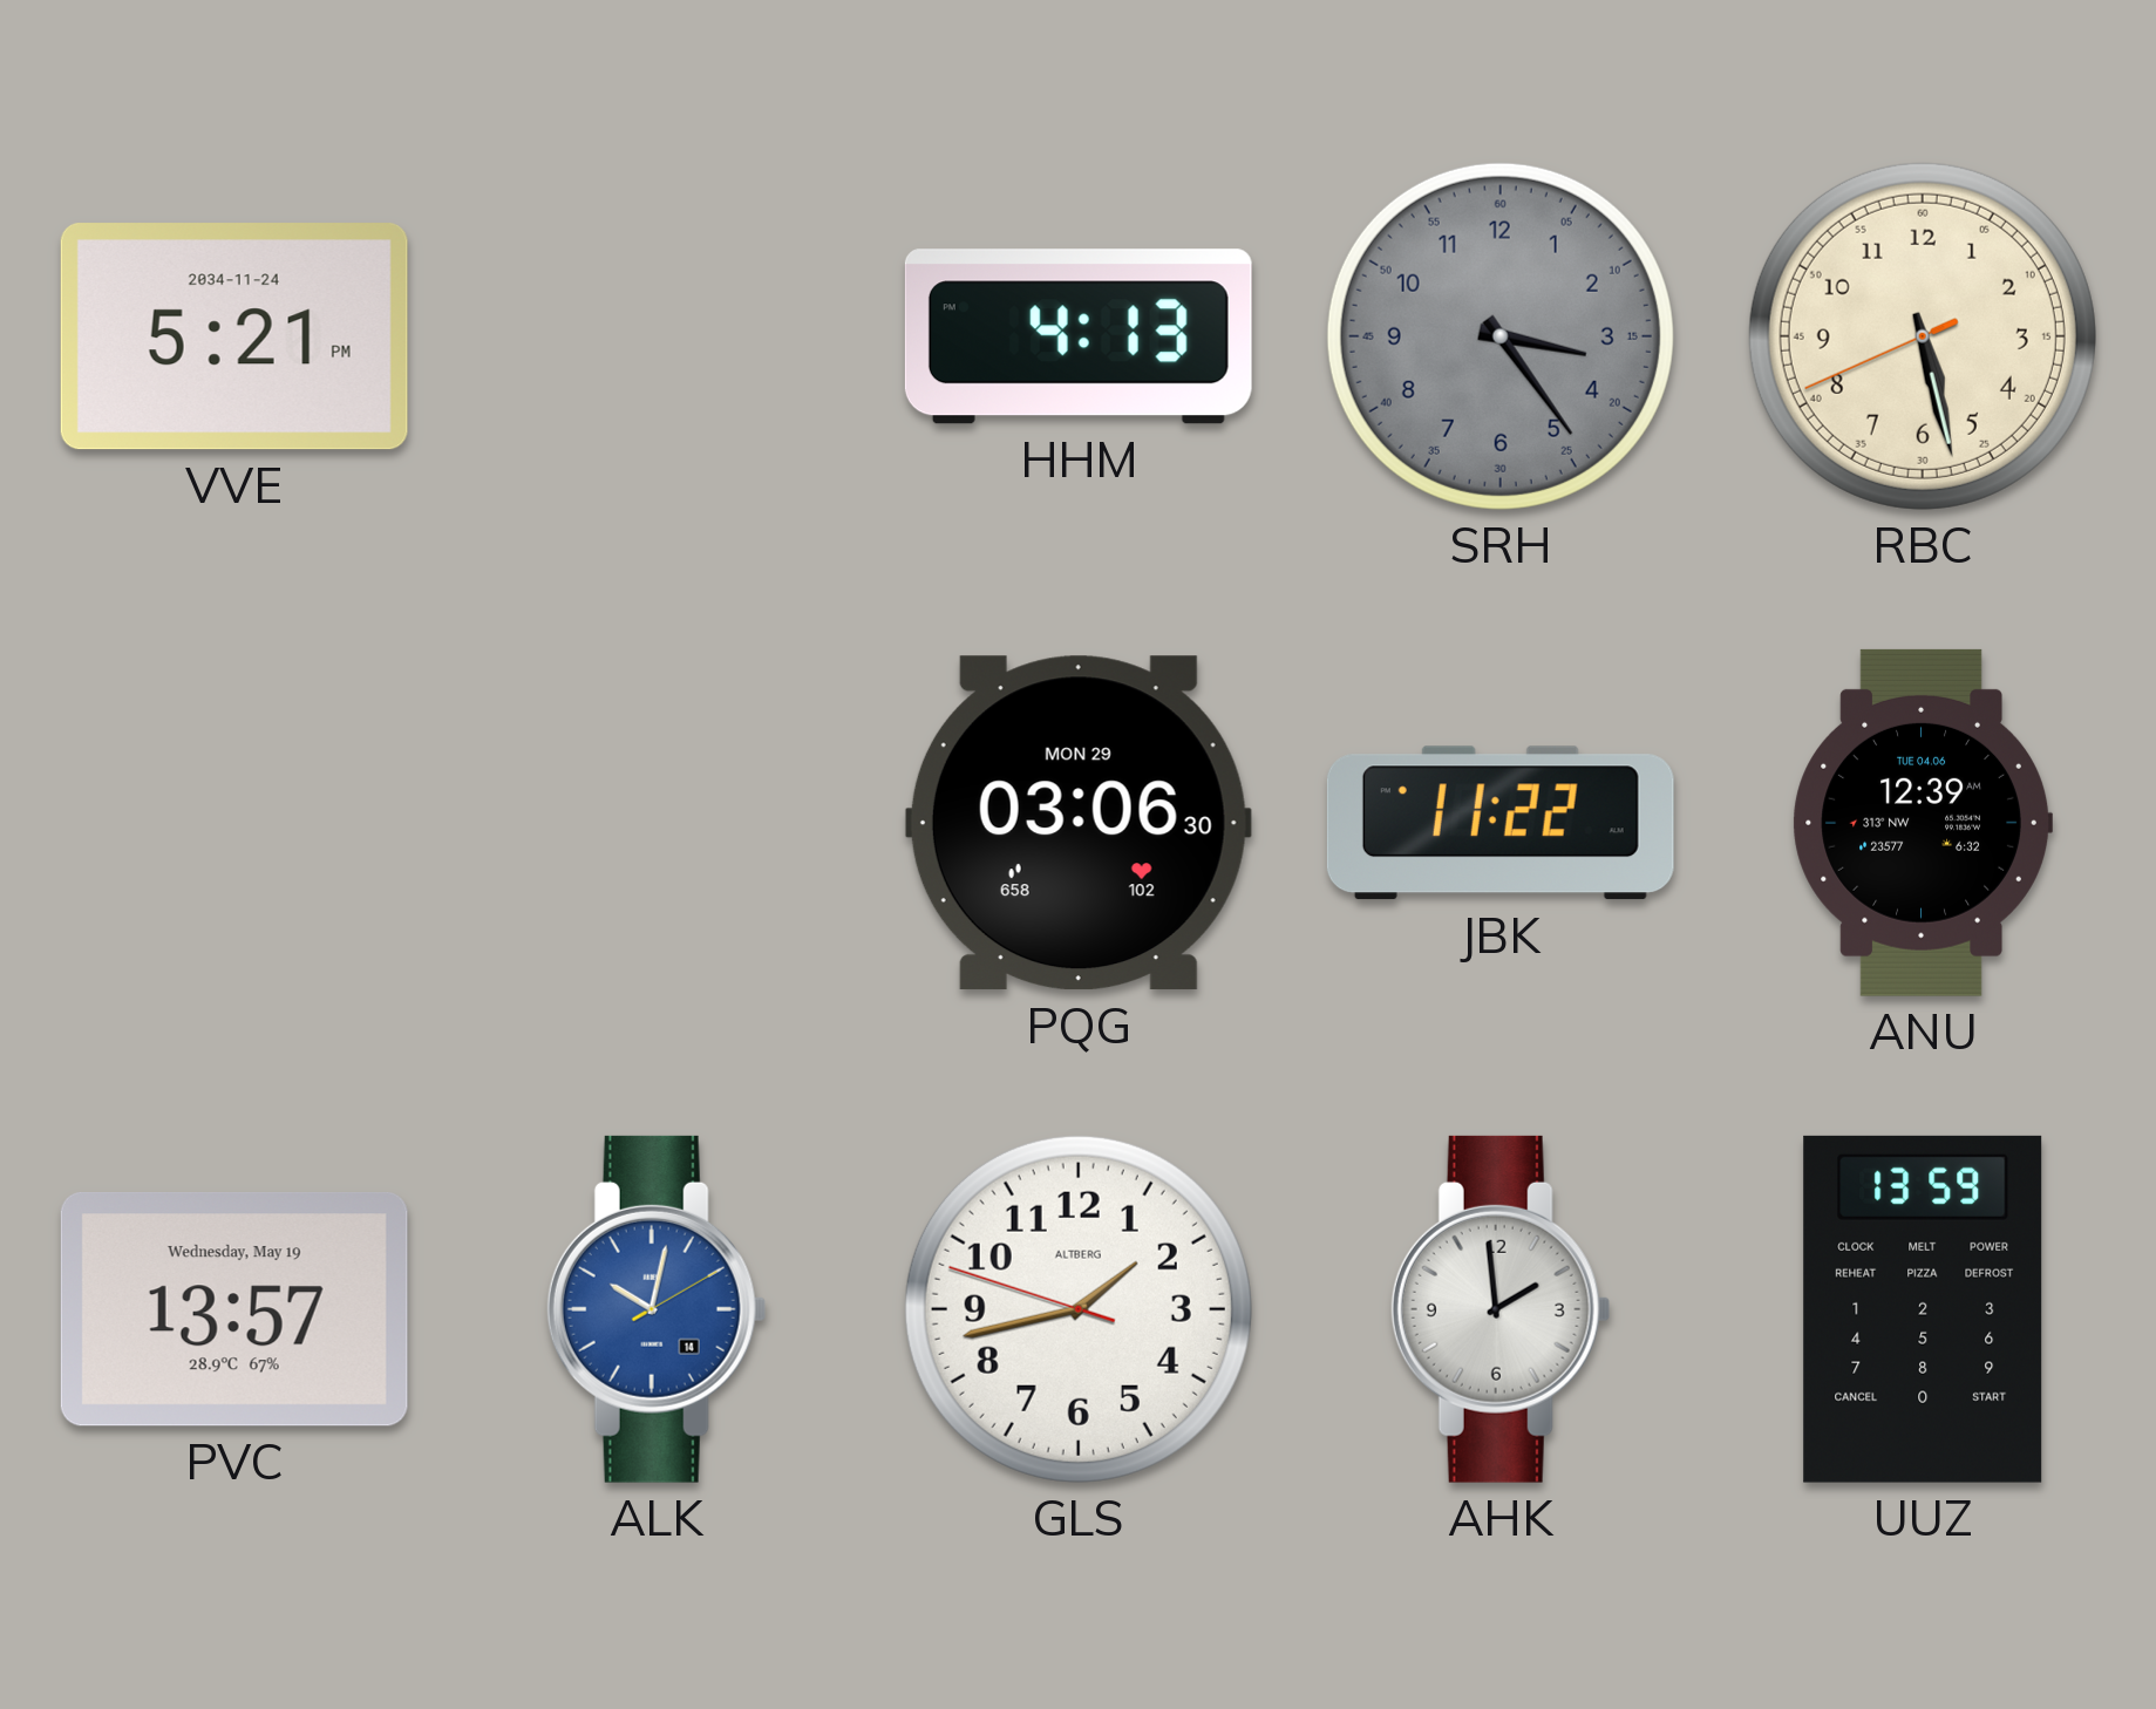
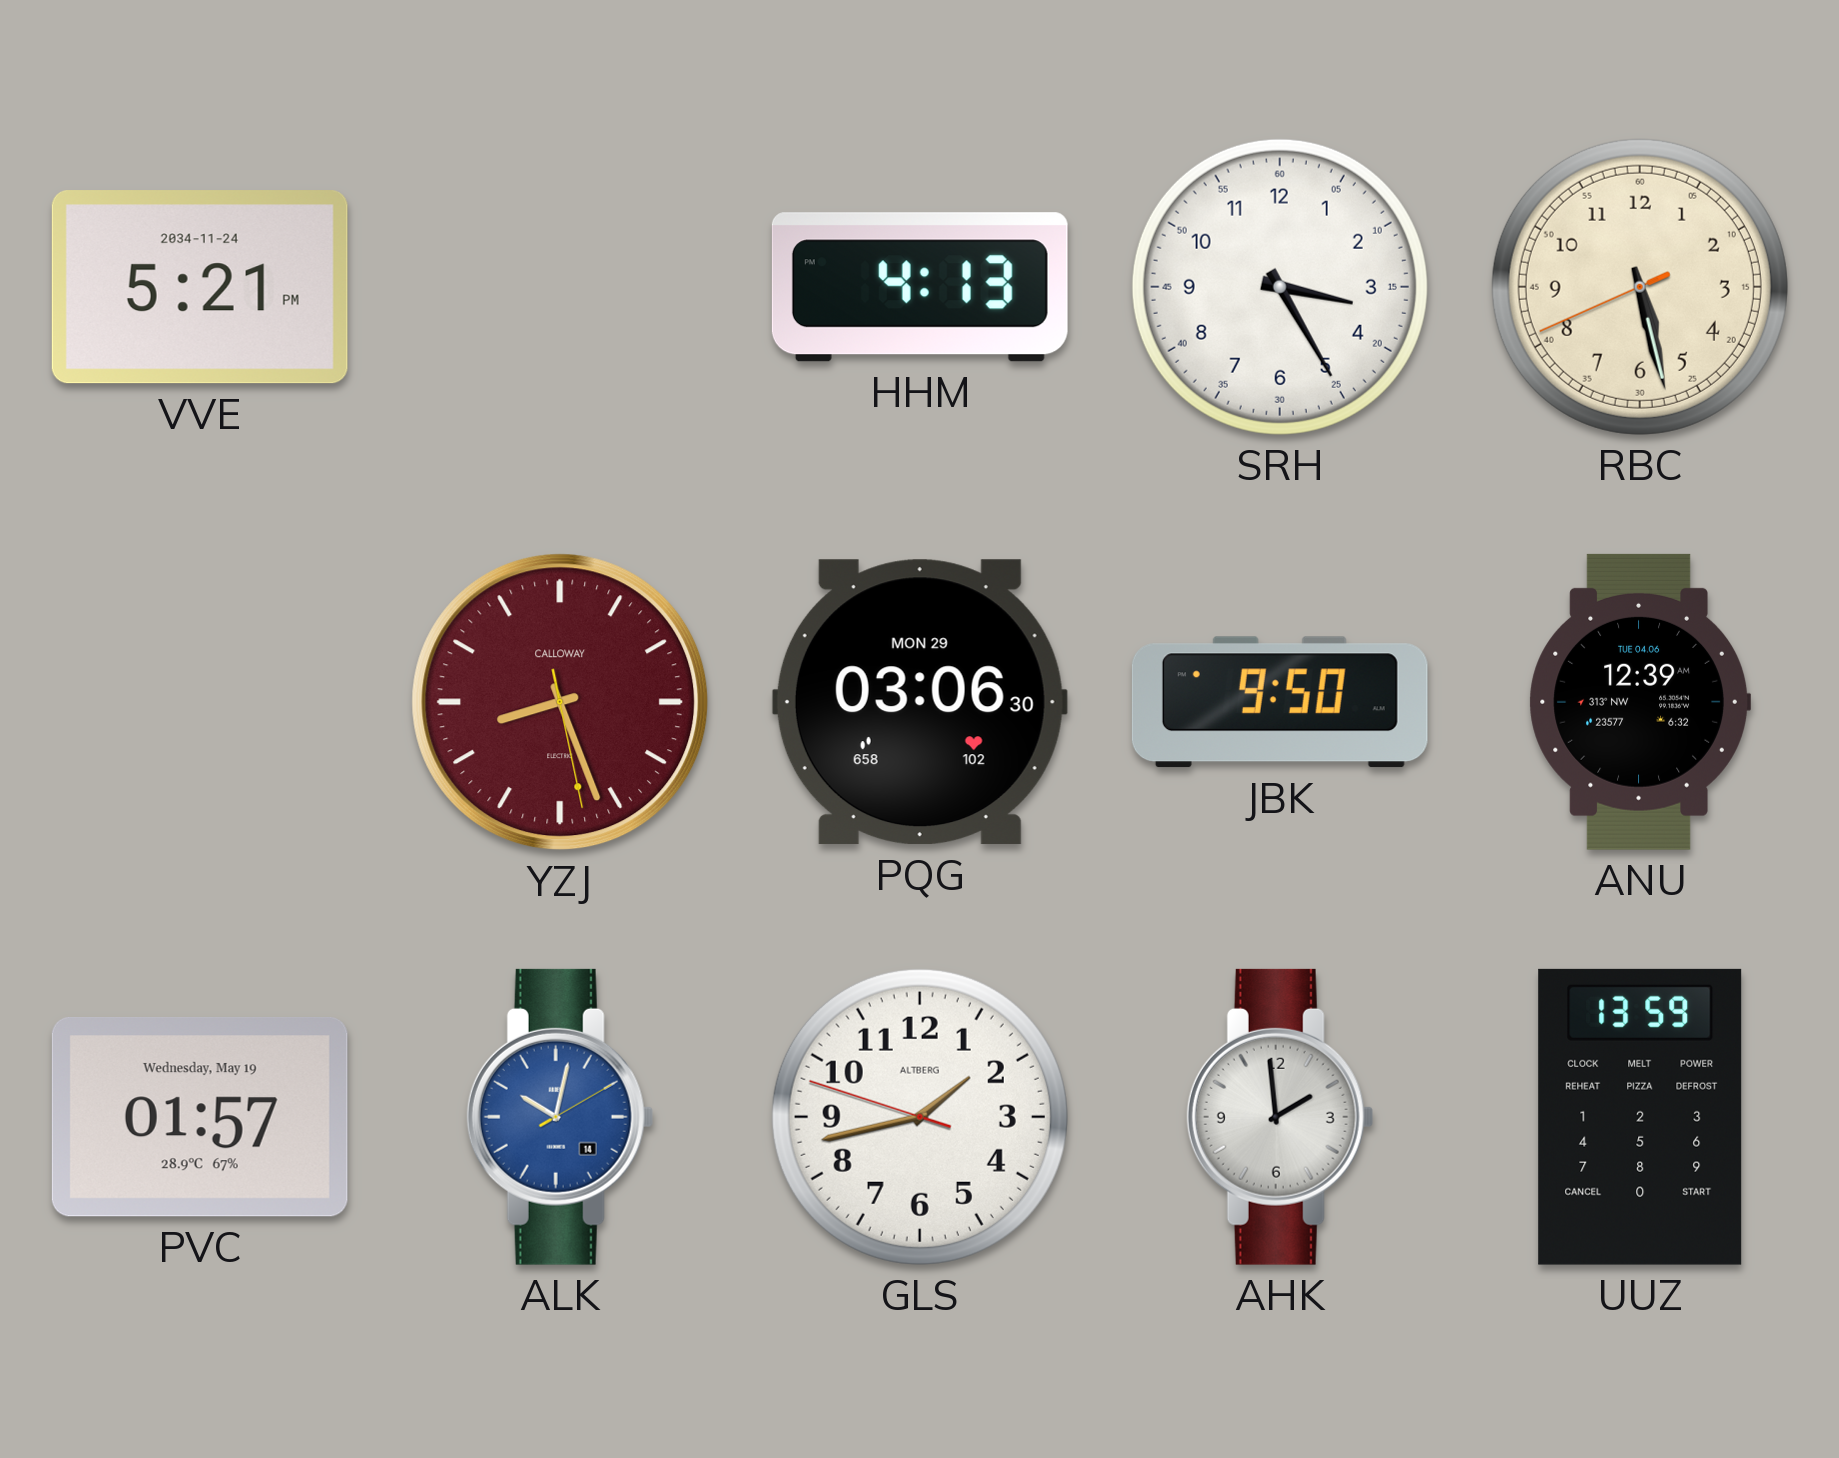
SRH: 3:24 -> 3:25
SRH dial: grey -> white
YZJ: none -> 8:26
JBK: 11:22 -> 9:50
PVC: 13:57 -> 01:57
